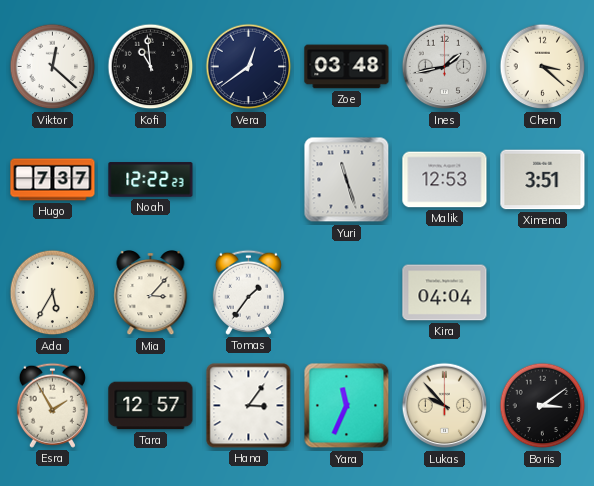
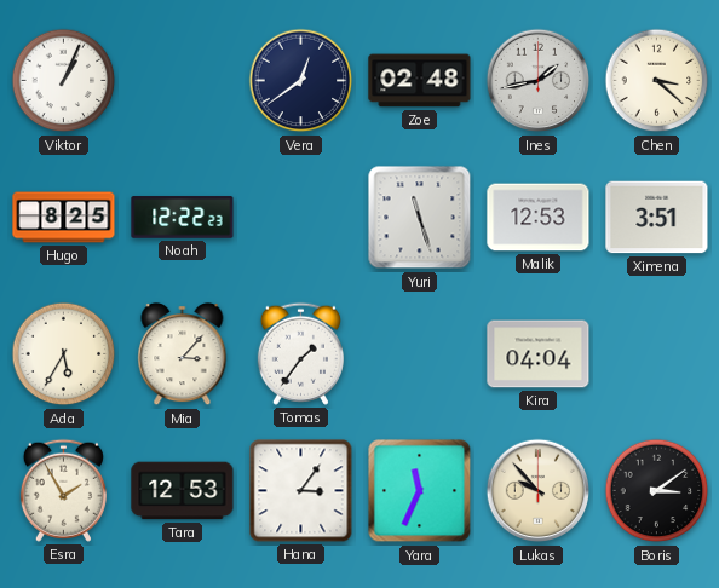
Viktor: 12:22 -> 1:04
Kofi: 10:59 -> none
Zoe: 03:48 -> 02:48
Hugo: 7:37 -> 8:25
Tara: 12:57 -> 12:53
